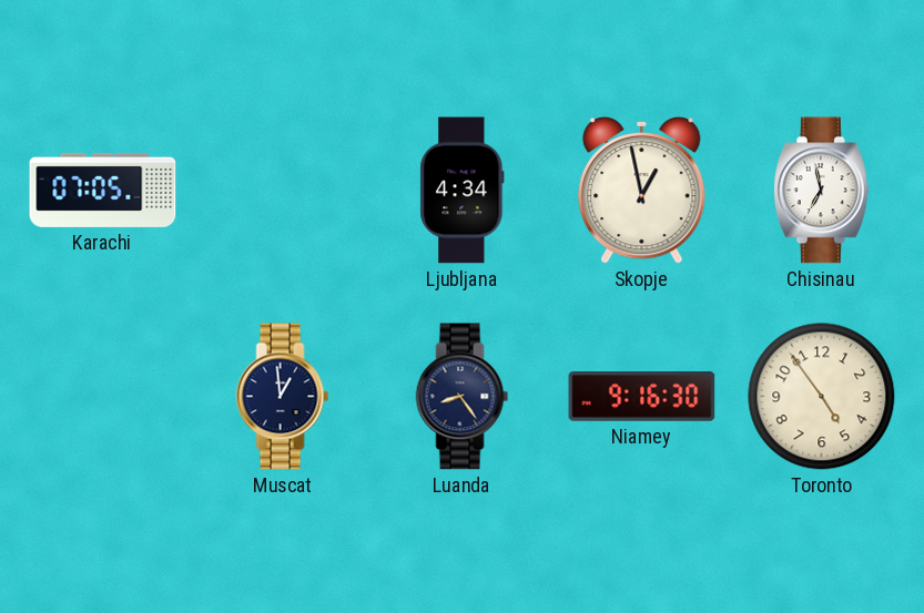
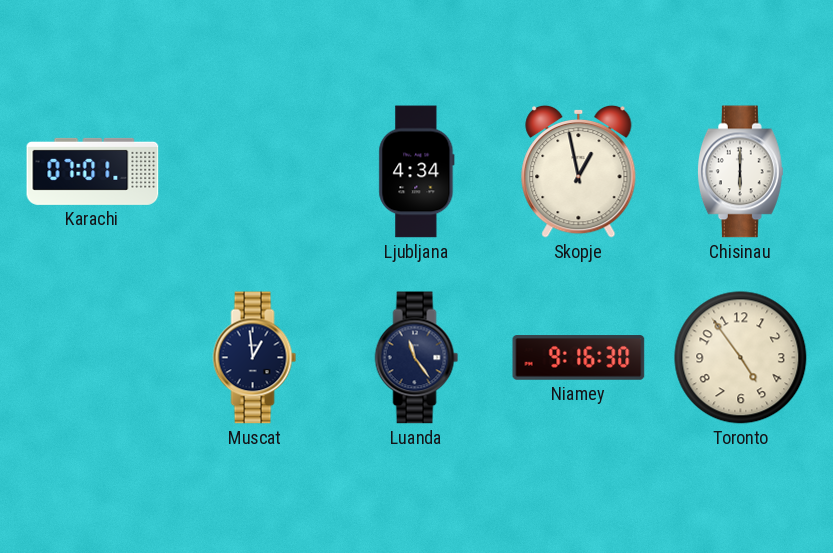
Karachi: 07:05 -> 07:01
Chisinau: 6:58 -> 6:00
Luanda: 8:24 -> 11:24
